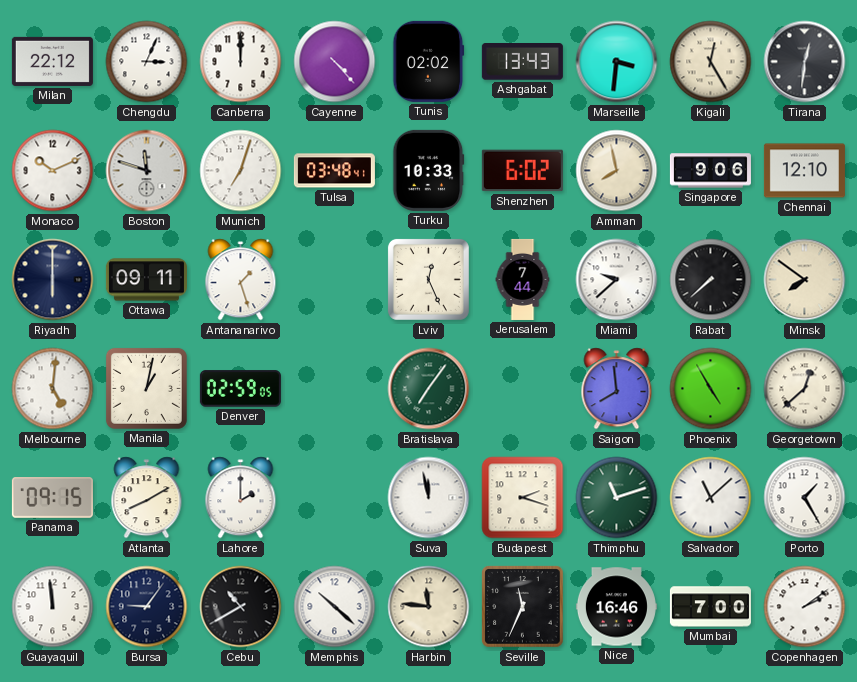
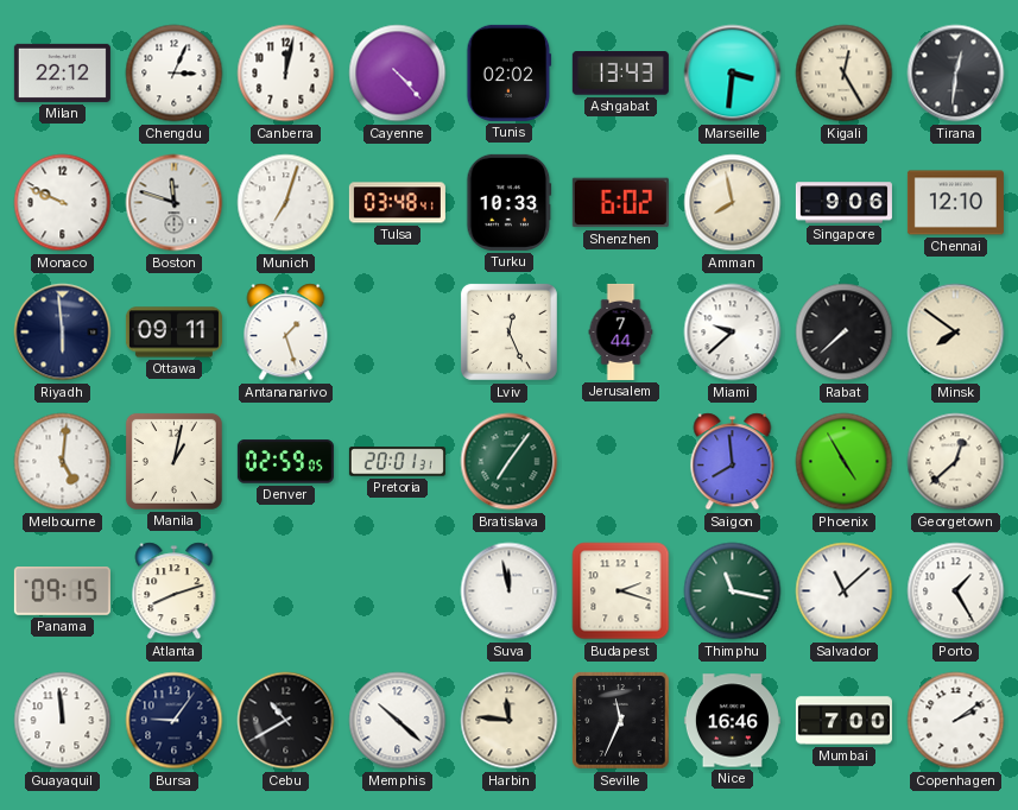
Canberra: 12:00 -> 12:02
Monaco: 10:11 -> 9:49
Riyadh: 6:00 -> 5:59
Pretoria: none -> 20:01
Atlanta: 8:10 -> 8:12
Lahore: 2:00 -> none
Thimphu: 11:12 -> 11:17
